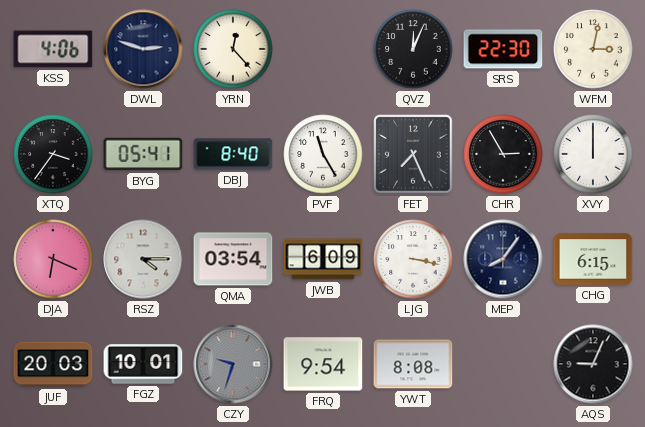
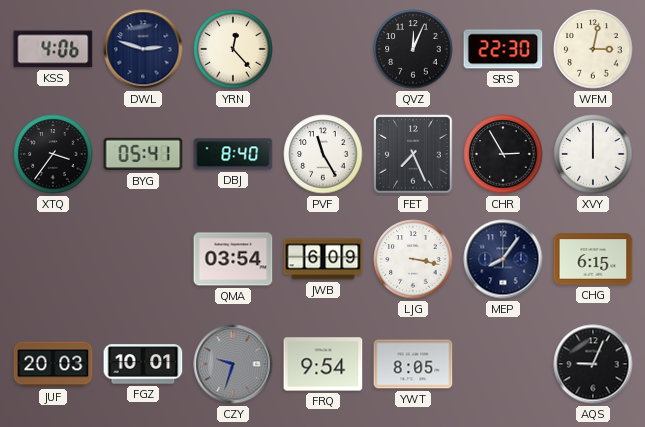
DJA: 6:19 -> none
RSZ: 4:15 -> none
YWT: 8:08 -> 8:05
